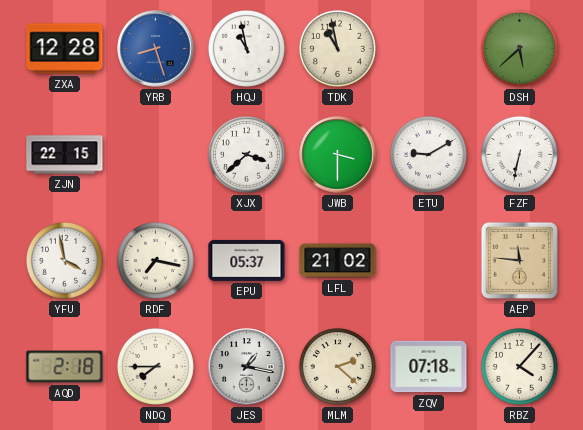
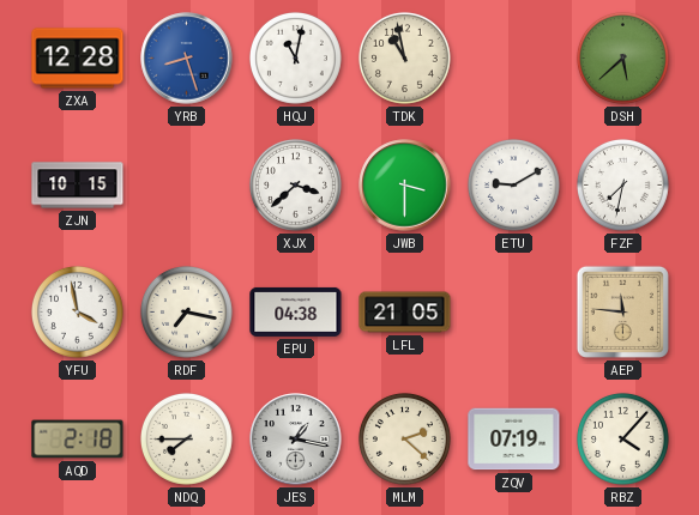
HQJ: 10:58 -> 11:02
ZJN: 22:15 -> 10:15
FZF: 6:32 -> 7:32
EPU: 05:37 -> 04:38
LFL: 21:02 -> 21:05
ZQV: 07:18 -> 07:19
